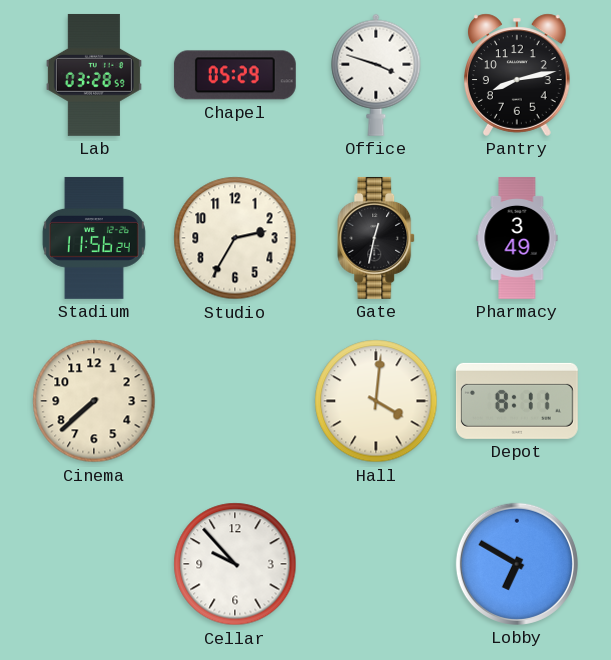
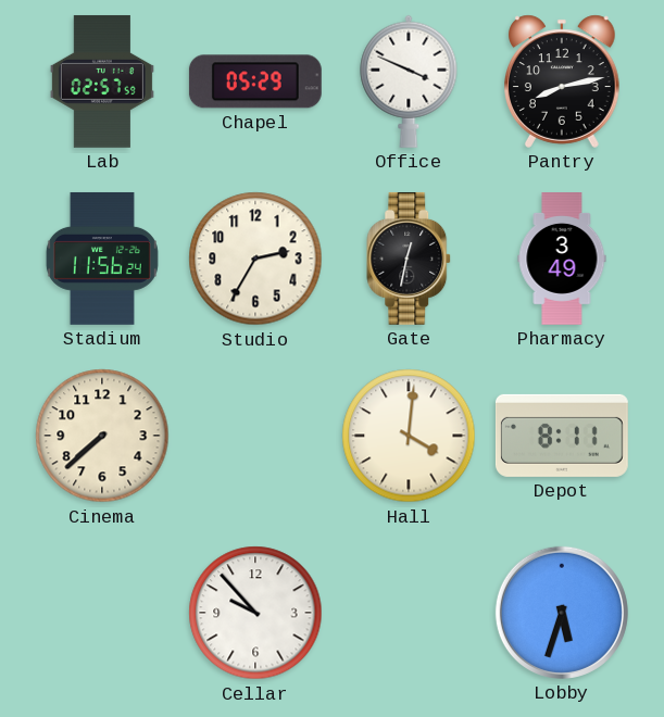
Lab: 03:28 -> 02:57
Office: 3:48 -> 3:49
Lobby: 6:50 -> 5:33
